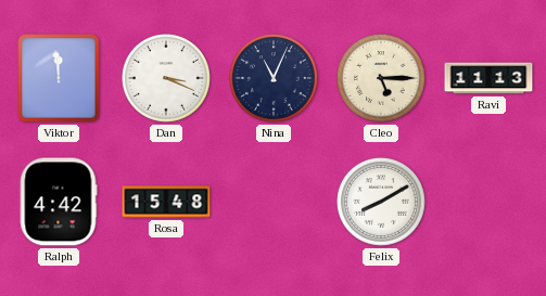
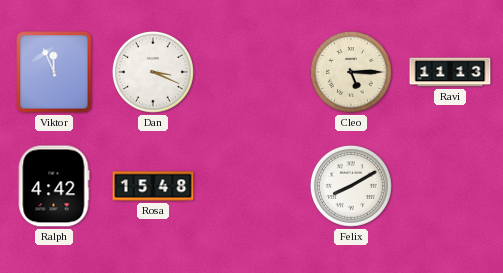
Viktor: 11:59 -> 11:56
Nina: 11:04 -> none
